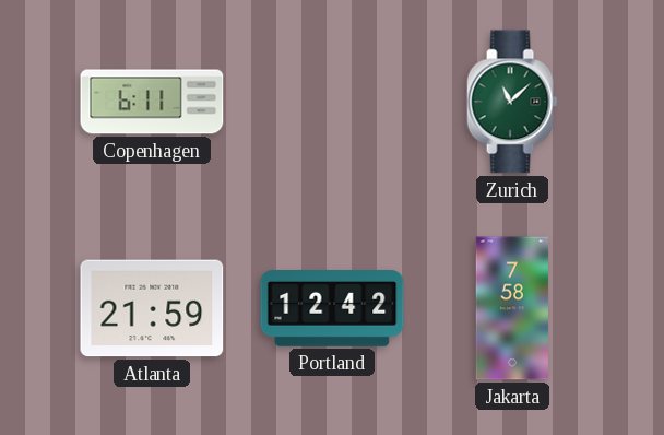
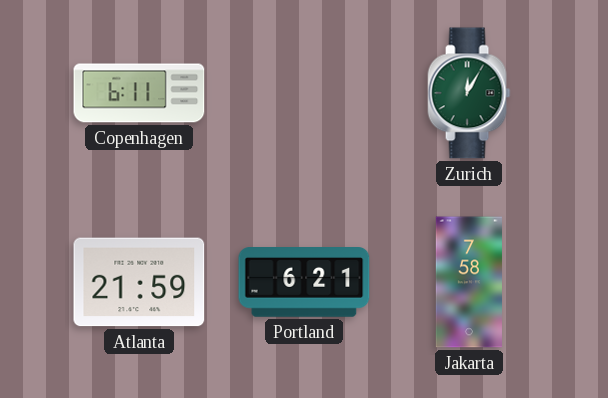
Zurich: 11:08 -> 12:05
Portland: 12:42 -> 6:21
